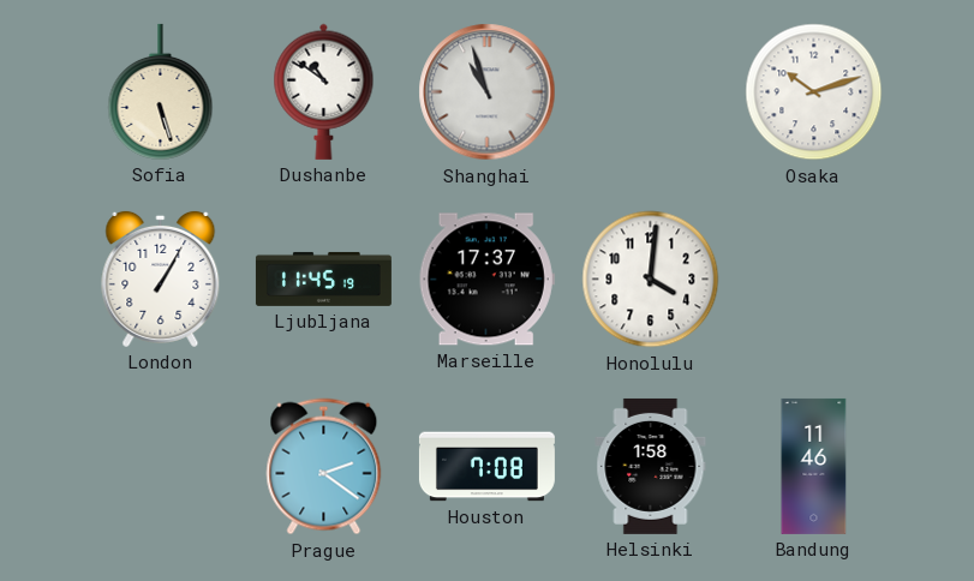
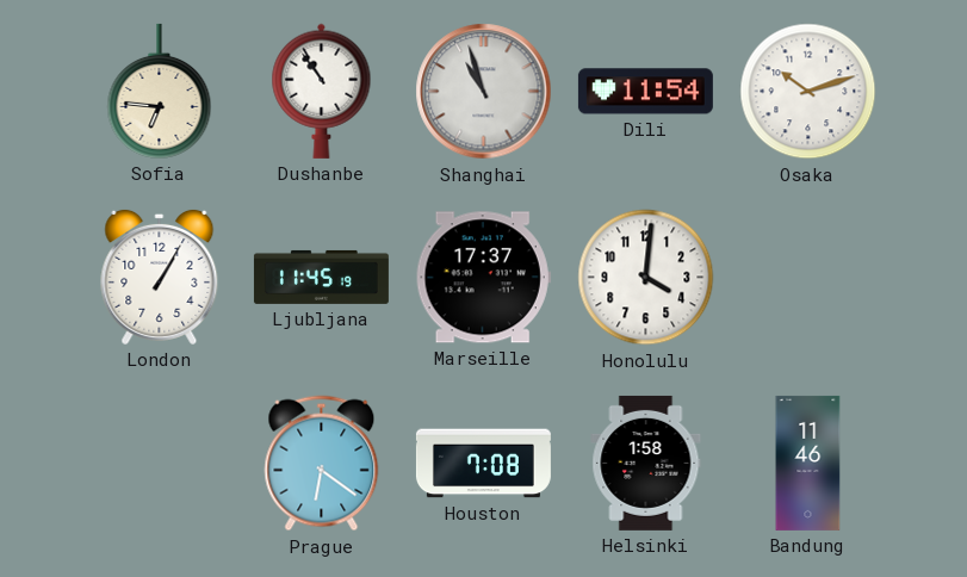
Sofia: 5:27 -> 6:46
Dushanbe: 10:51 -> 10:54
Dili: none -> 11:54
Prague: 2:21 -> 6:21
